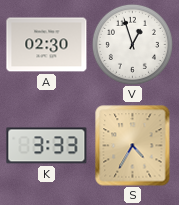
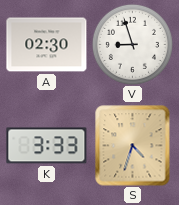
V: 12:57 -> 8:57
S: 4:35 -> 4:33
